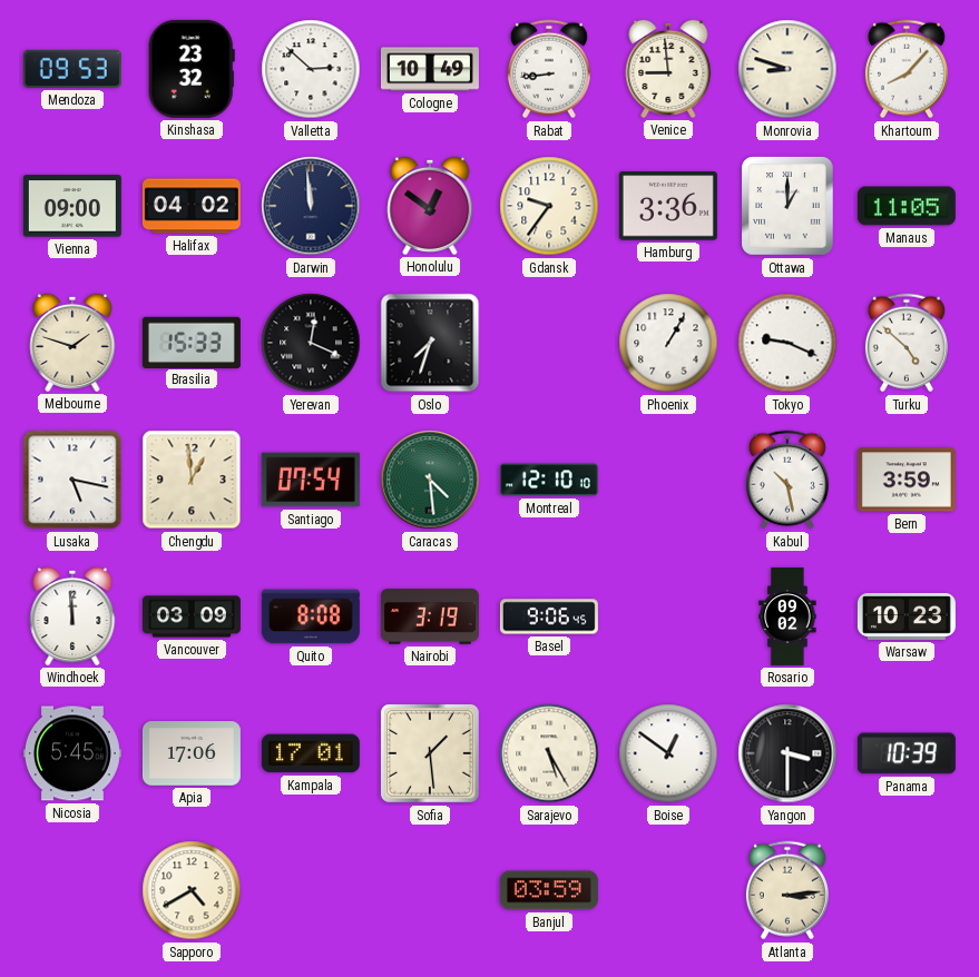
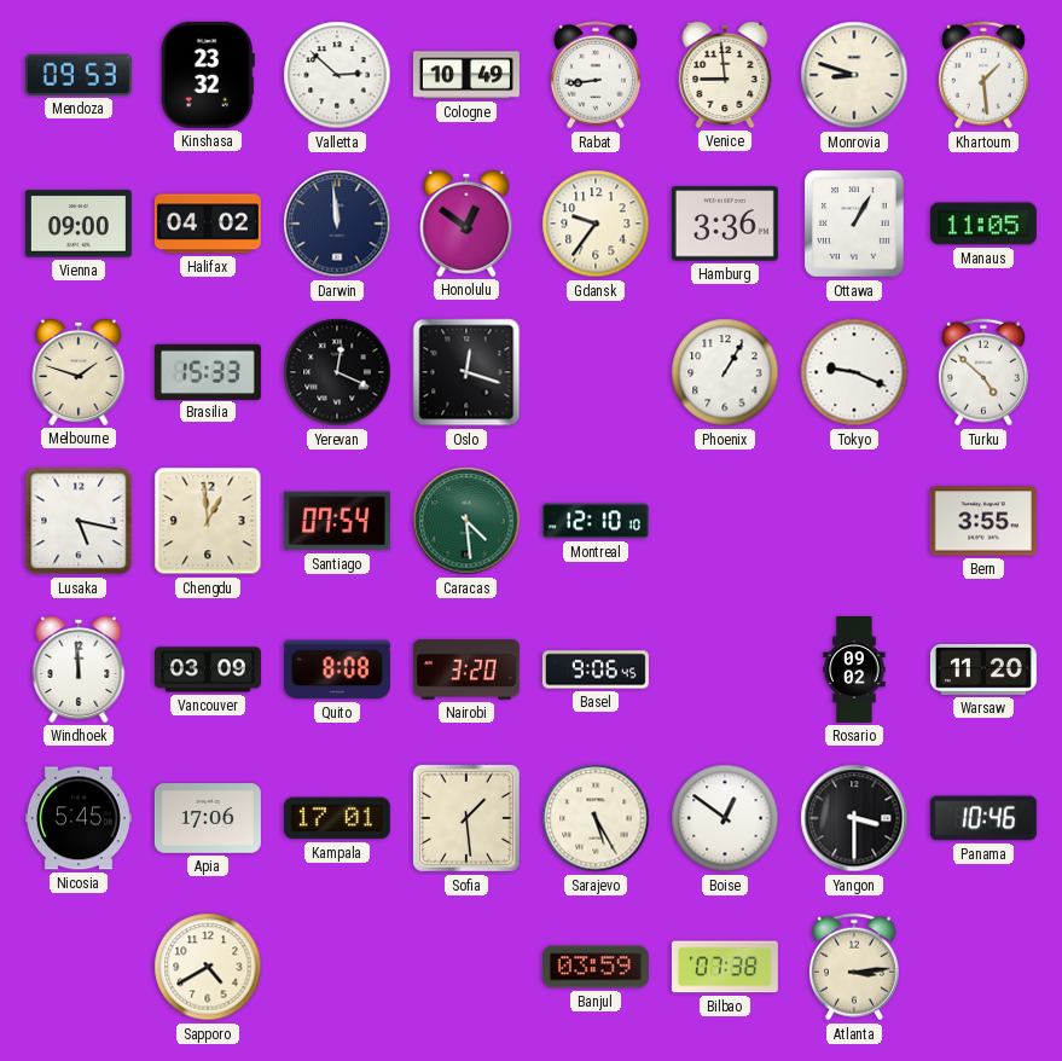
Khartoum: 8:07 -> 1:29
Ottawa: 1:00 -> 1:05
Oslo: 7:33 -> 12:18
Kabul: 10:28 -> none
Bern: 3:59 -> 3:55
Nairobi: 3:19 -> 3:20
Warsaw: 10:23 -> 11:20
Panama: 10:39 -> 10:46
Bilbao: none -> 07:38
